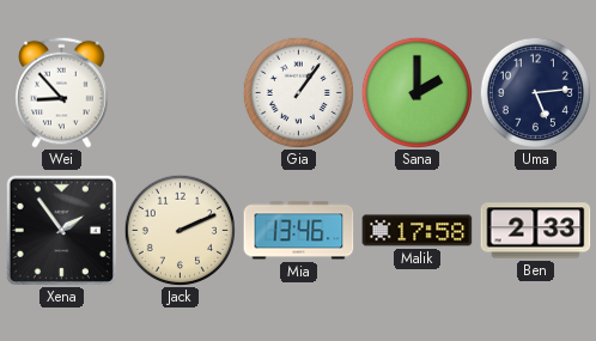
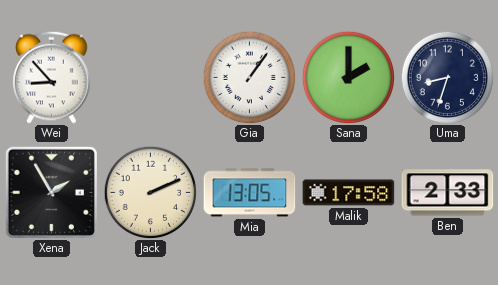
Uma: 5:14 -> 8:33
Xena: 1:54 -> 1:55
Mia: 13:46 -> 13:05
